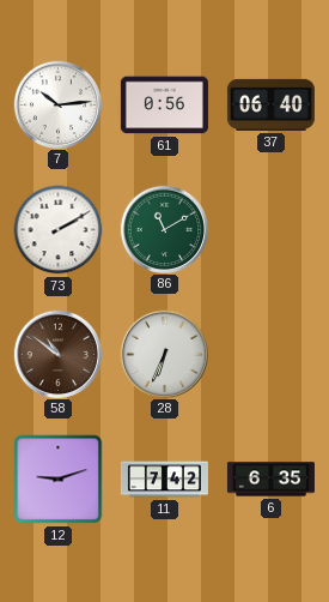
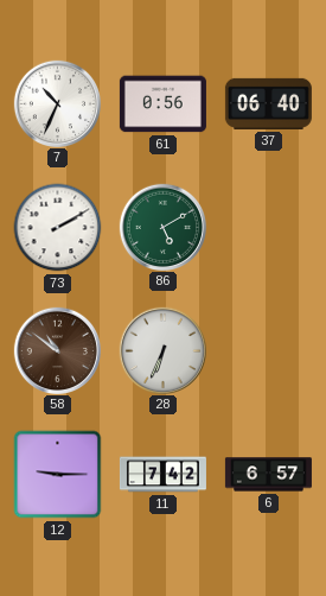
7: 10:14 -> 10:34
86: 11:10 -> 5:10
12: 9:12 -> 9:15
6: 6:35 -> 6:57
